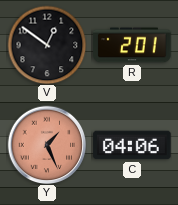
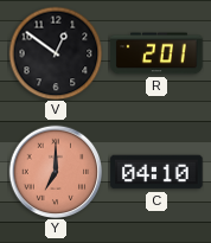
Y: 1:26 -> 7:00
C: 04:06 -> 04:10
